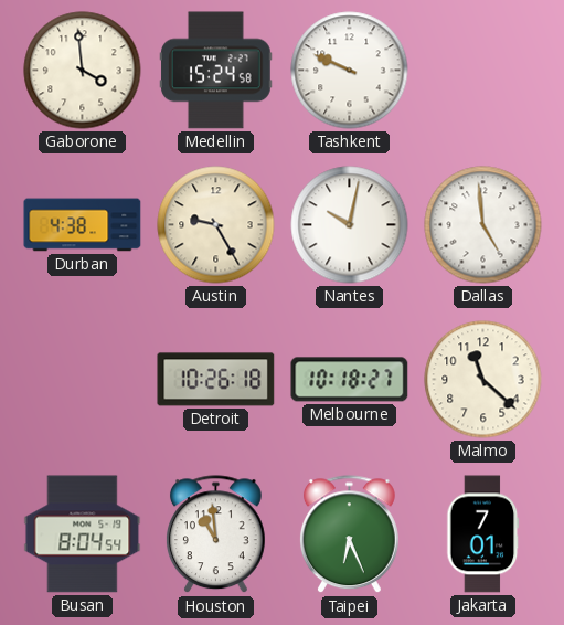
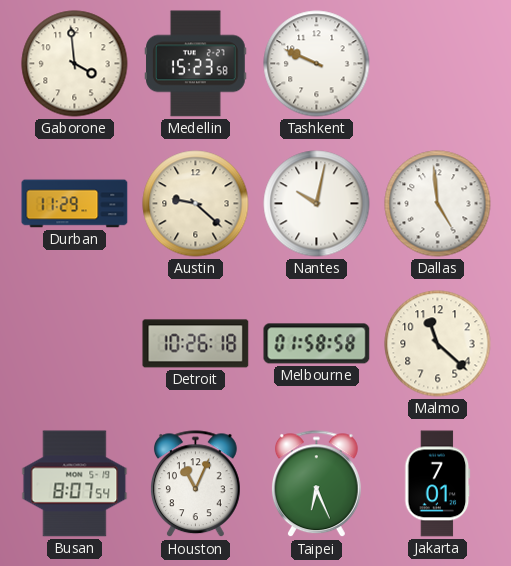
Medellin: 15:24 -> 15:23
Durban: 4:38 -> 11:29
Austin: 9:25 -> 9:22
Melbourne: 10:18 -> 01:58
Busan: 8:04 -> 8:07
Houston: 10:59 -> 11:04
